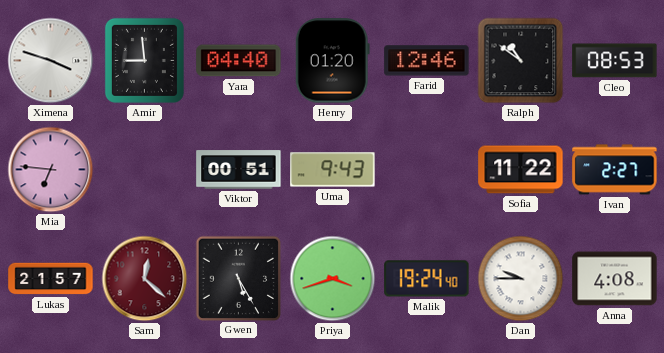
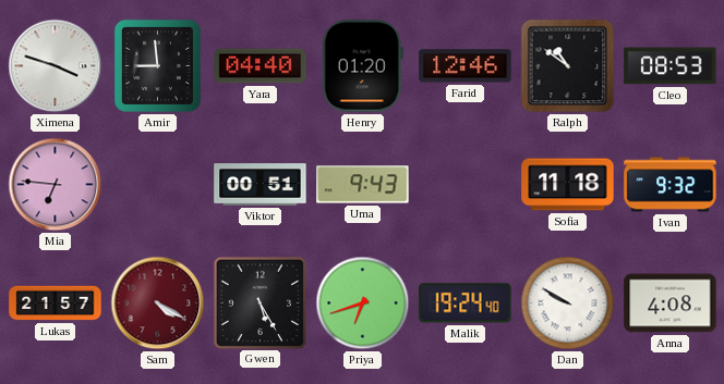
Sofia: 11:22 -> 11:18
Ivan: 2:27 -> 9:32
Sam: 12:22 -> 4:20
Priya: 3:42 -> 6:42
Dan: 9:45 -> 9:50
